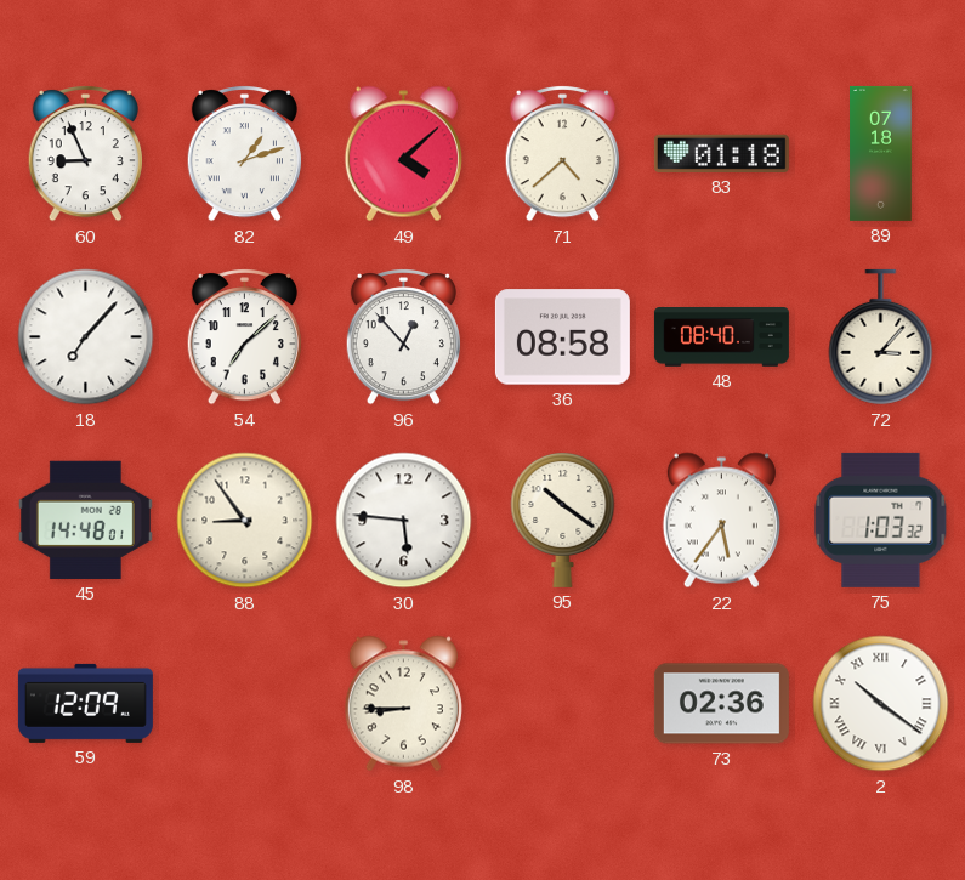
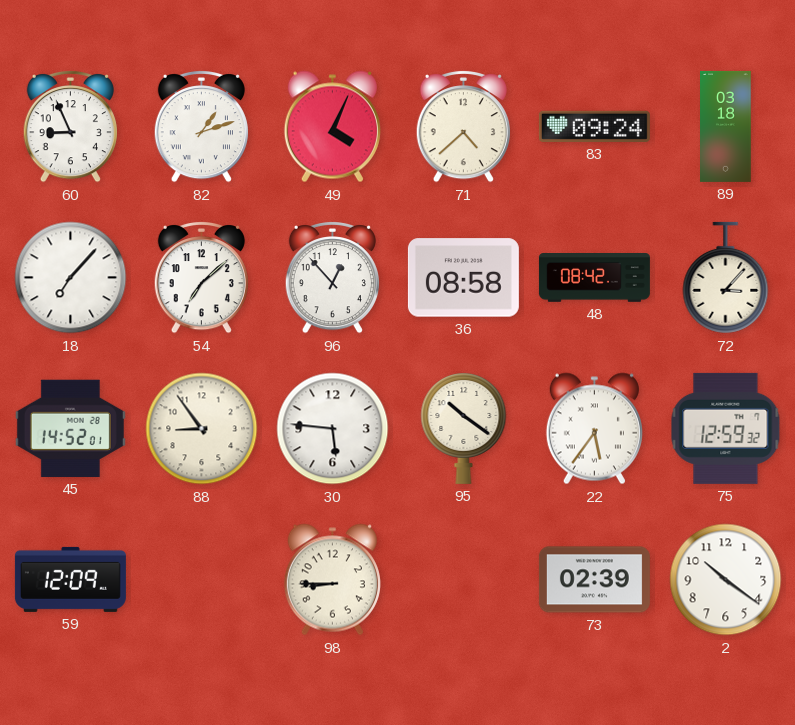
49: 4:08 -> 4:04
83: 01:18 -> 09:24
89: 07:18 -> 03:18
48: 08:40 -> 08:42
45: 14:48 -> 14:52
75: 1:03 -> 12:59
73: 02:36 -> 02:39
2 numerals: Roman -> Arabic
